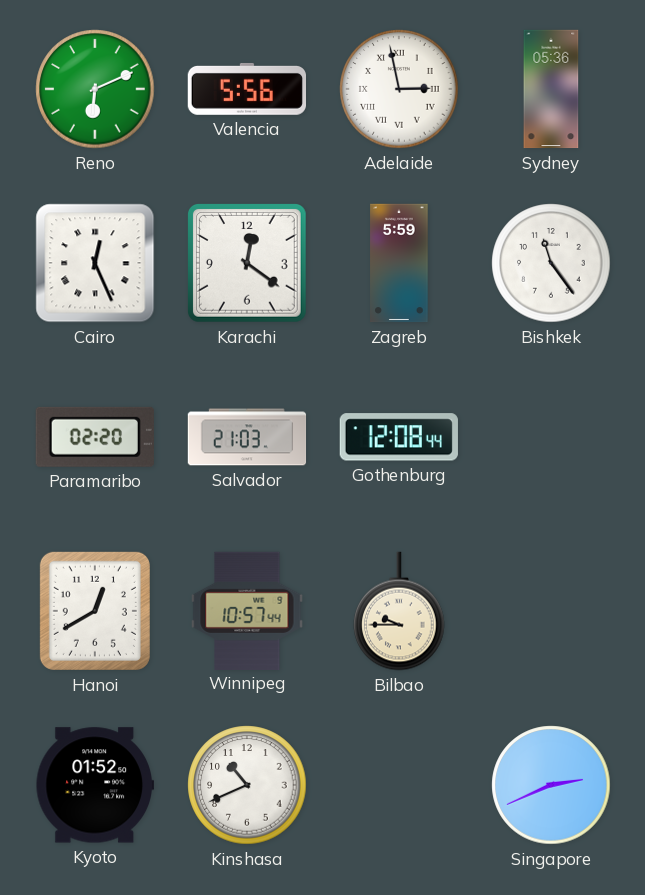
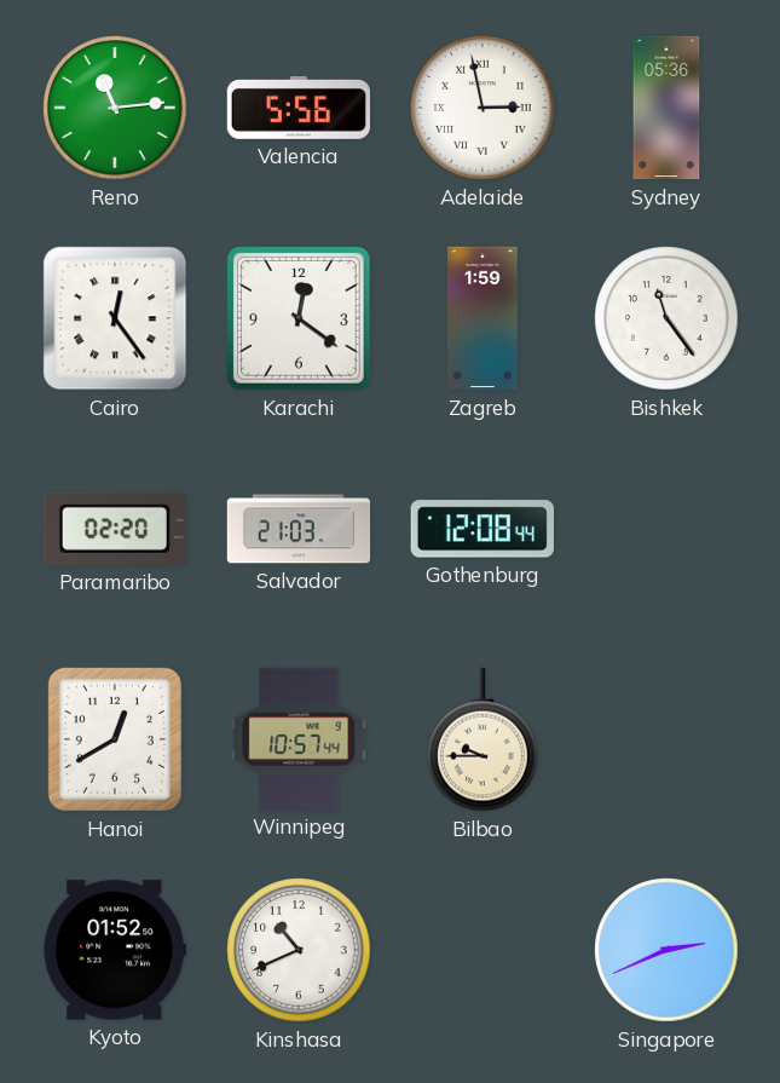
Reno: 6:11 -> 11:14
Cairo: 12:26 -> 12:24
Zagreb: 5:59 -> 1:59
